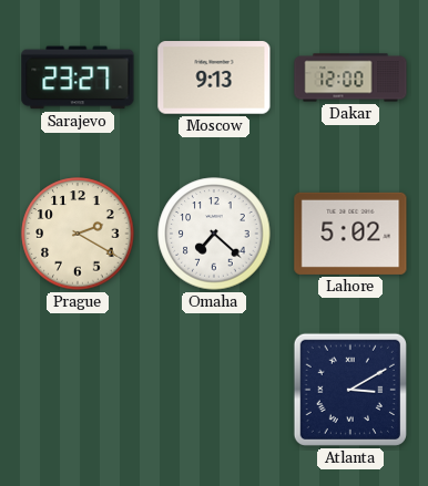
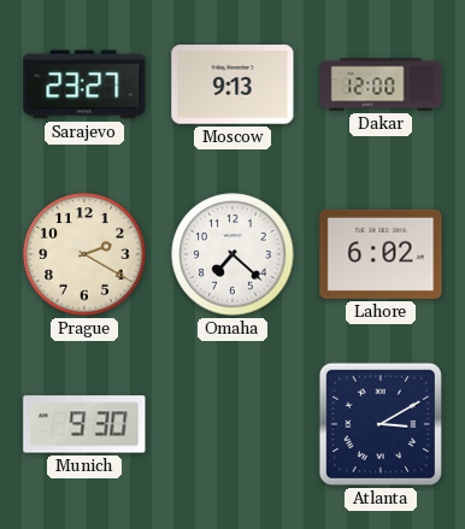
Lahore: 5:02 -> 6:02
Munich: none -> 9:30
